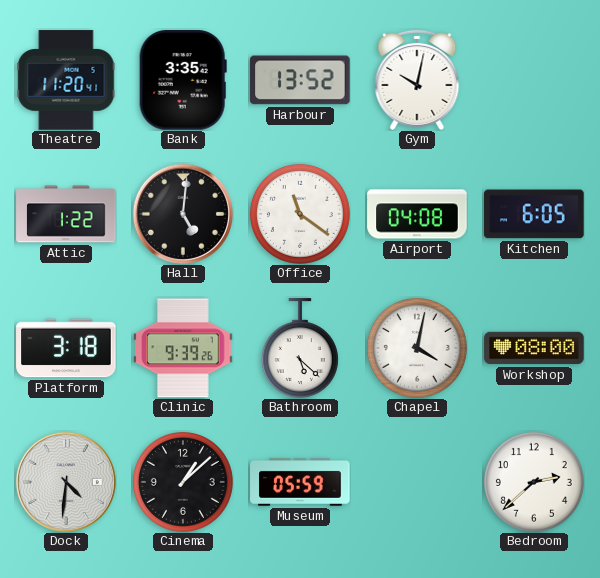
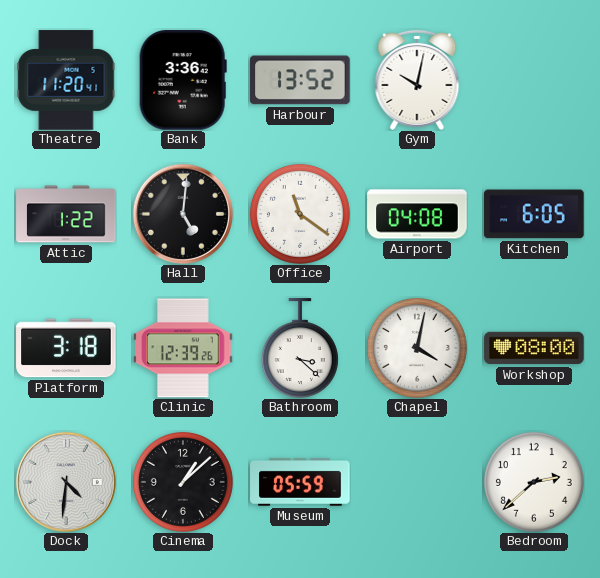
Bank: 3:35 -> 3:36
Clinic: 9:39 -> 12:39
Bathroom: 5:22 -> 3:22
